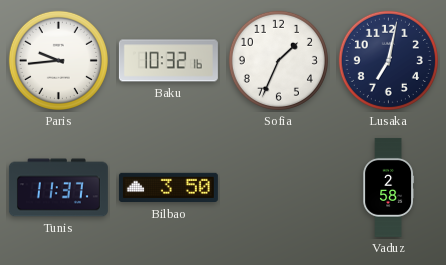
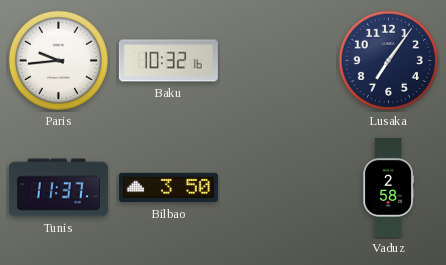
Sofia: 1:34 -> none
Lusaka: 7:02 -> 7:06
